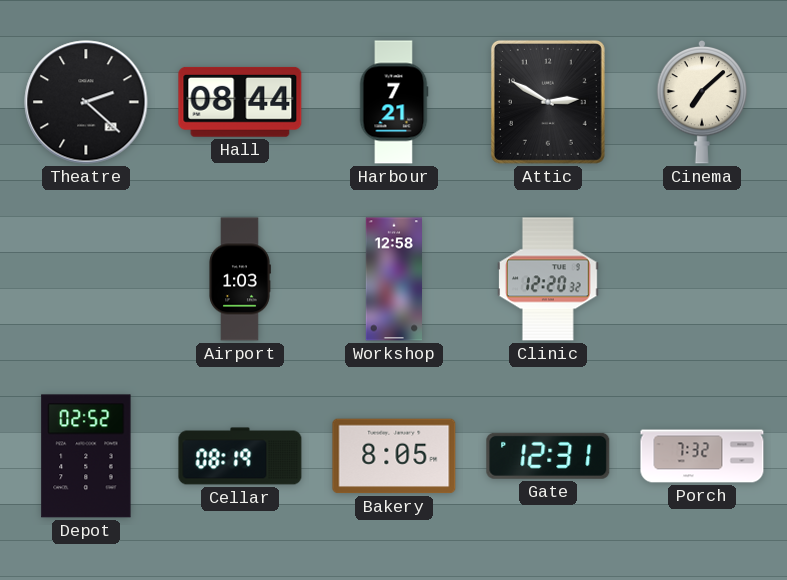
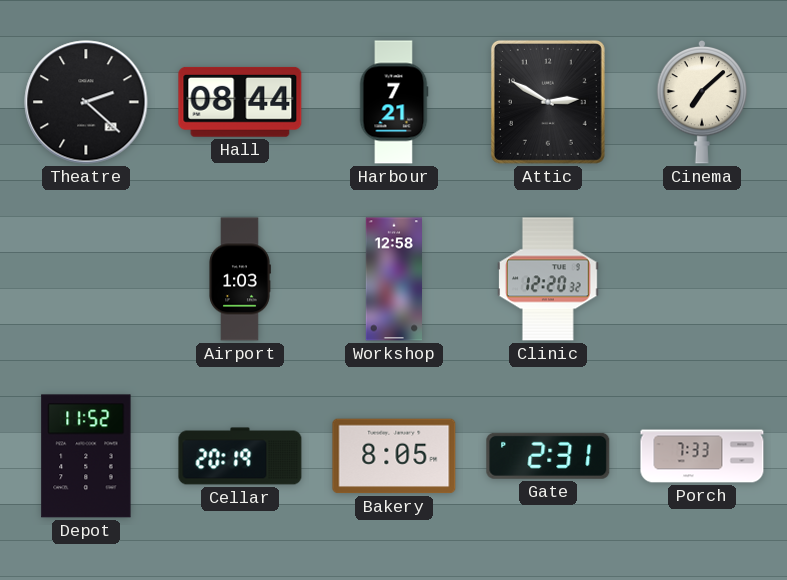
Depot: 02:52 -> 11:52
Cellar: 08:19 -> 20:19
Gate: 12:31 -> 2:31
Porch: 7:32 -> 7:33
